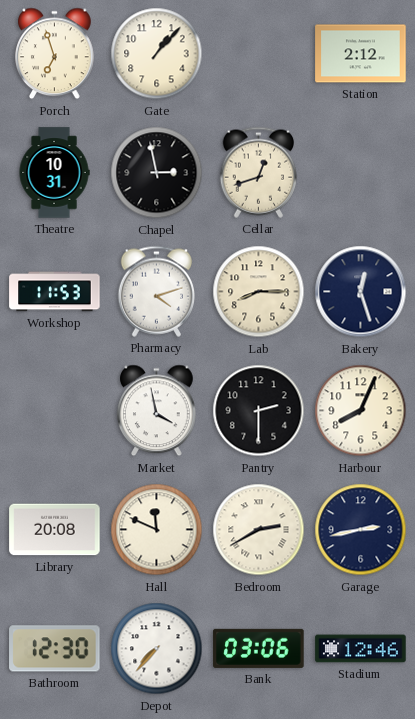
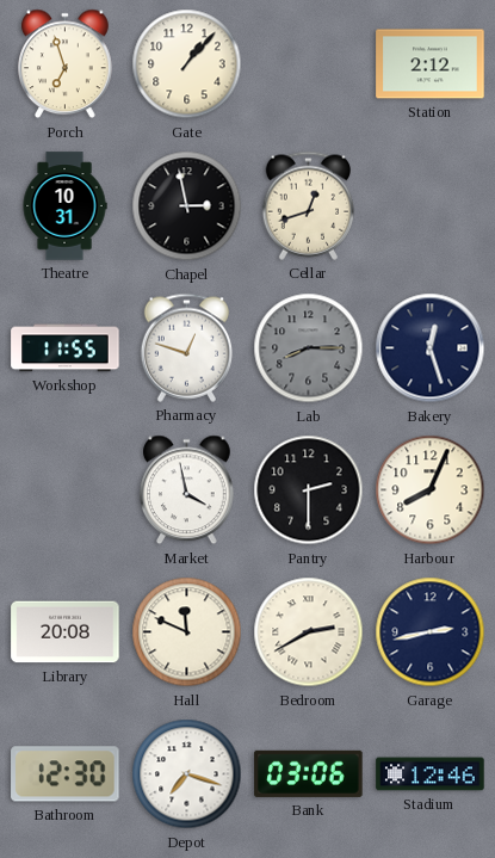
Workshop: 11:53 -> 11:55
Pharmacy: 4:12 -> 12:48
Lab dial: cream -> grey
Depot: 7:37 -> 7:18
